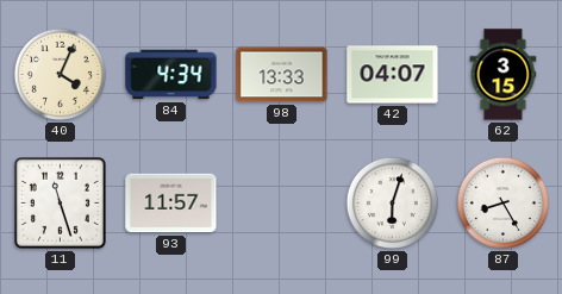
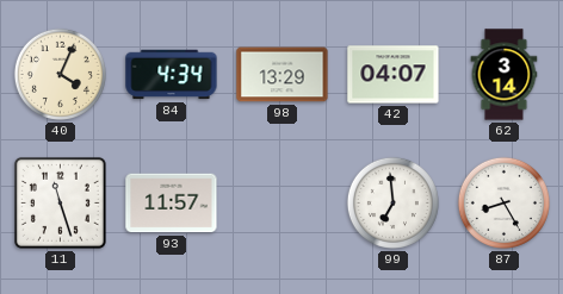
98: 13:33 -> 13:29
62: 3:15 -> 3:14
99: 6:03 -> 6:59
